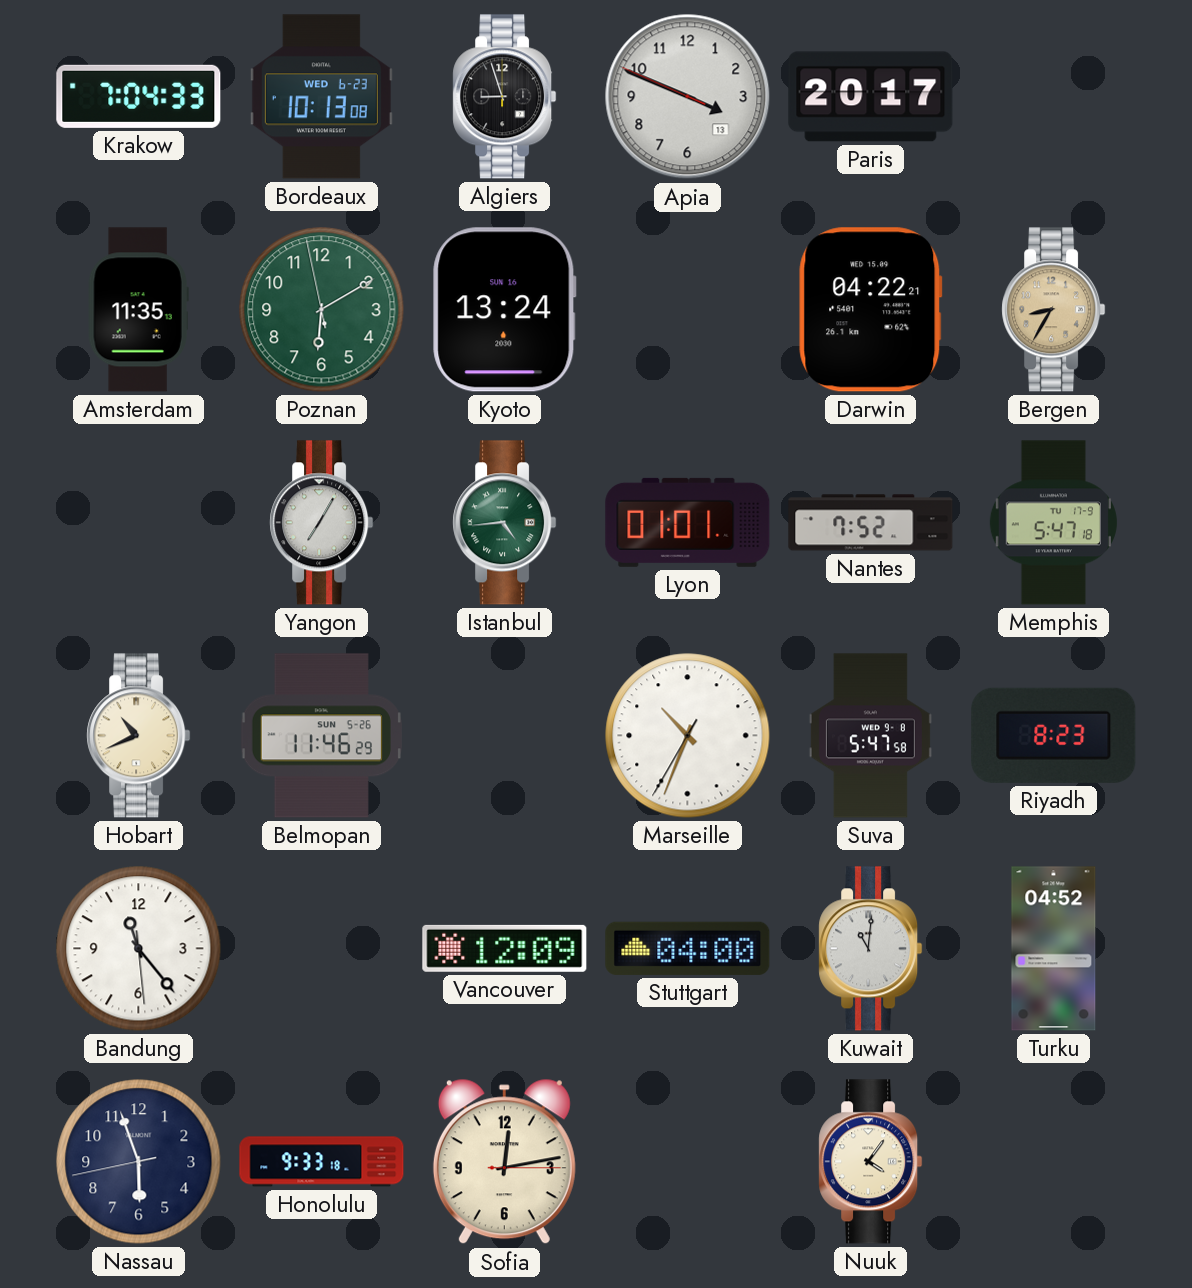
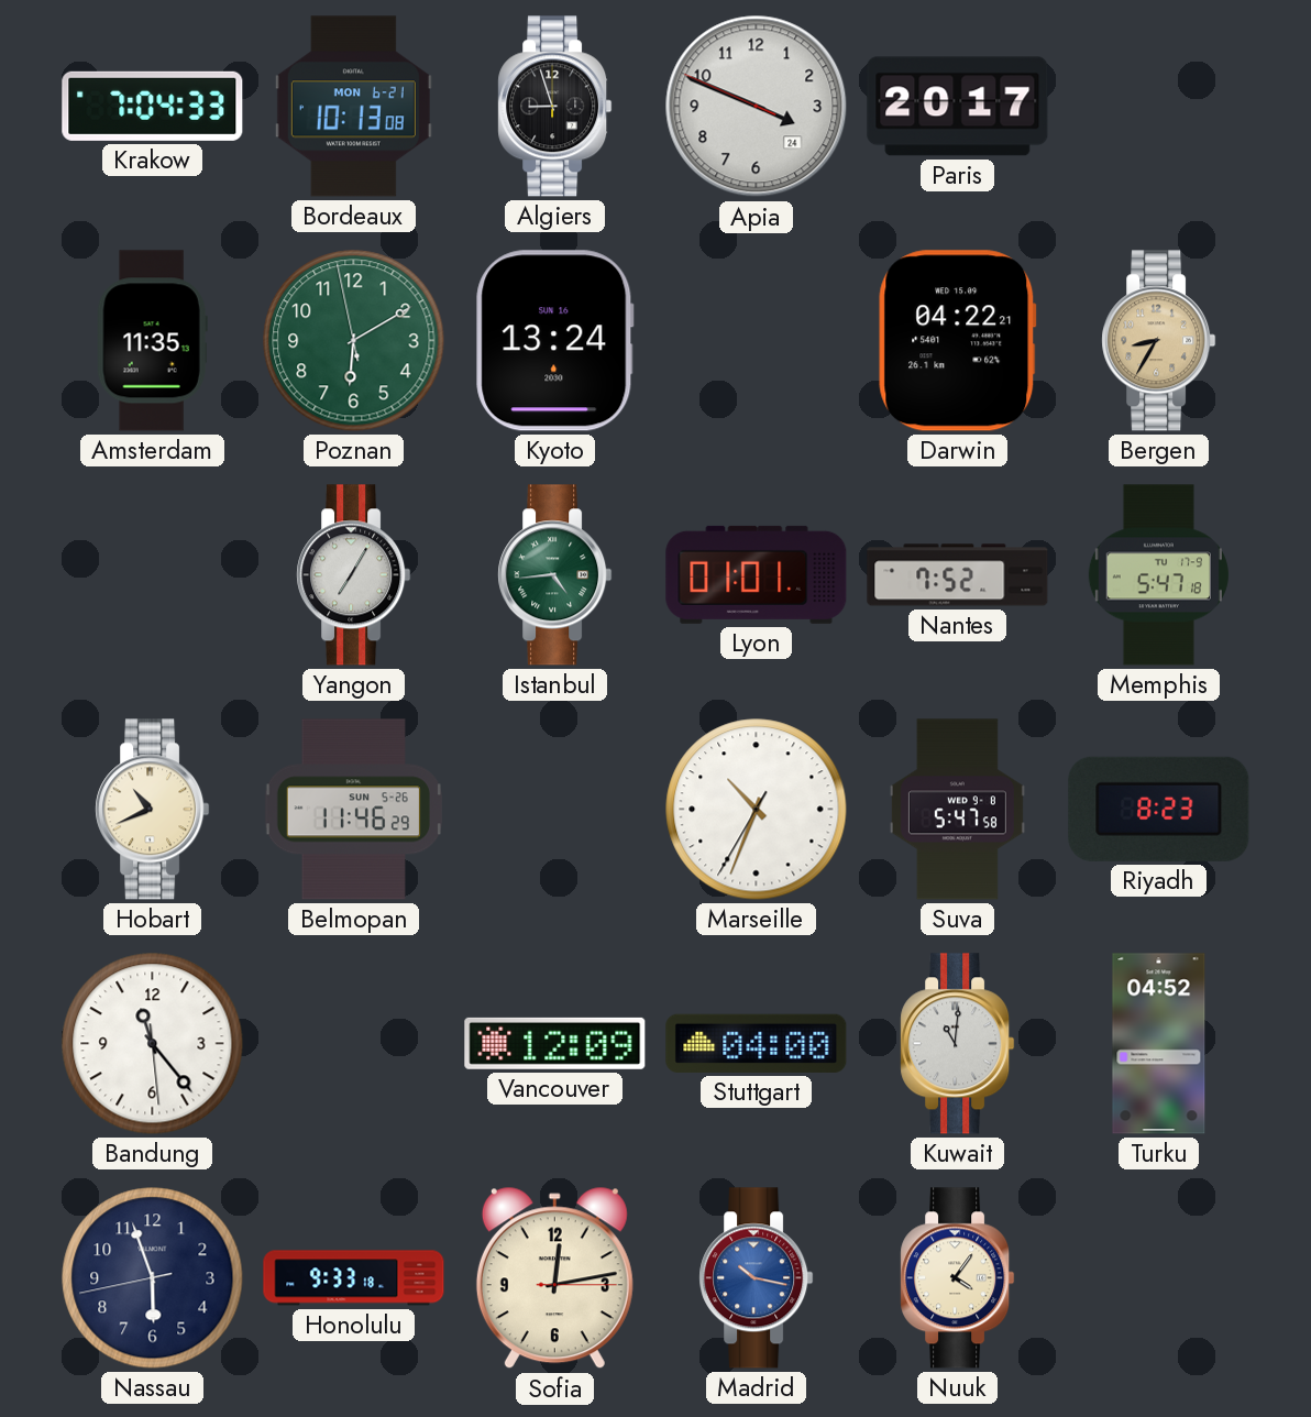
Bordeaux date: WED 6-23 -> MON 6-21
Apia date: 13 -> 24
Madrid: none -> 10:17
